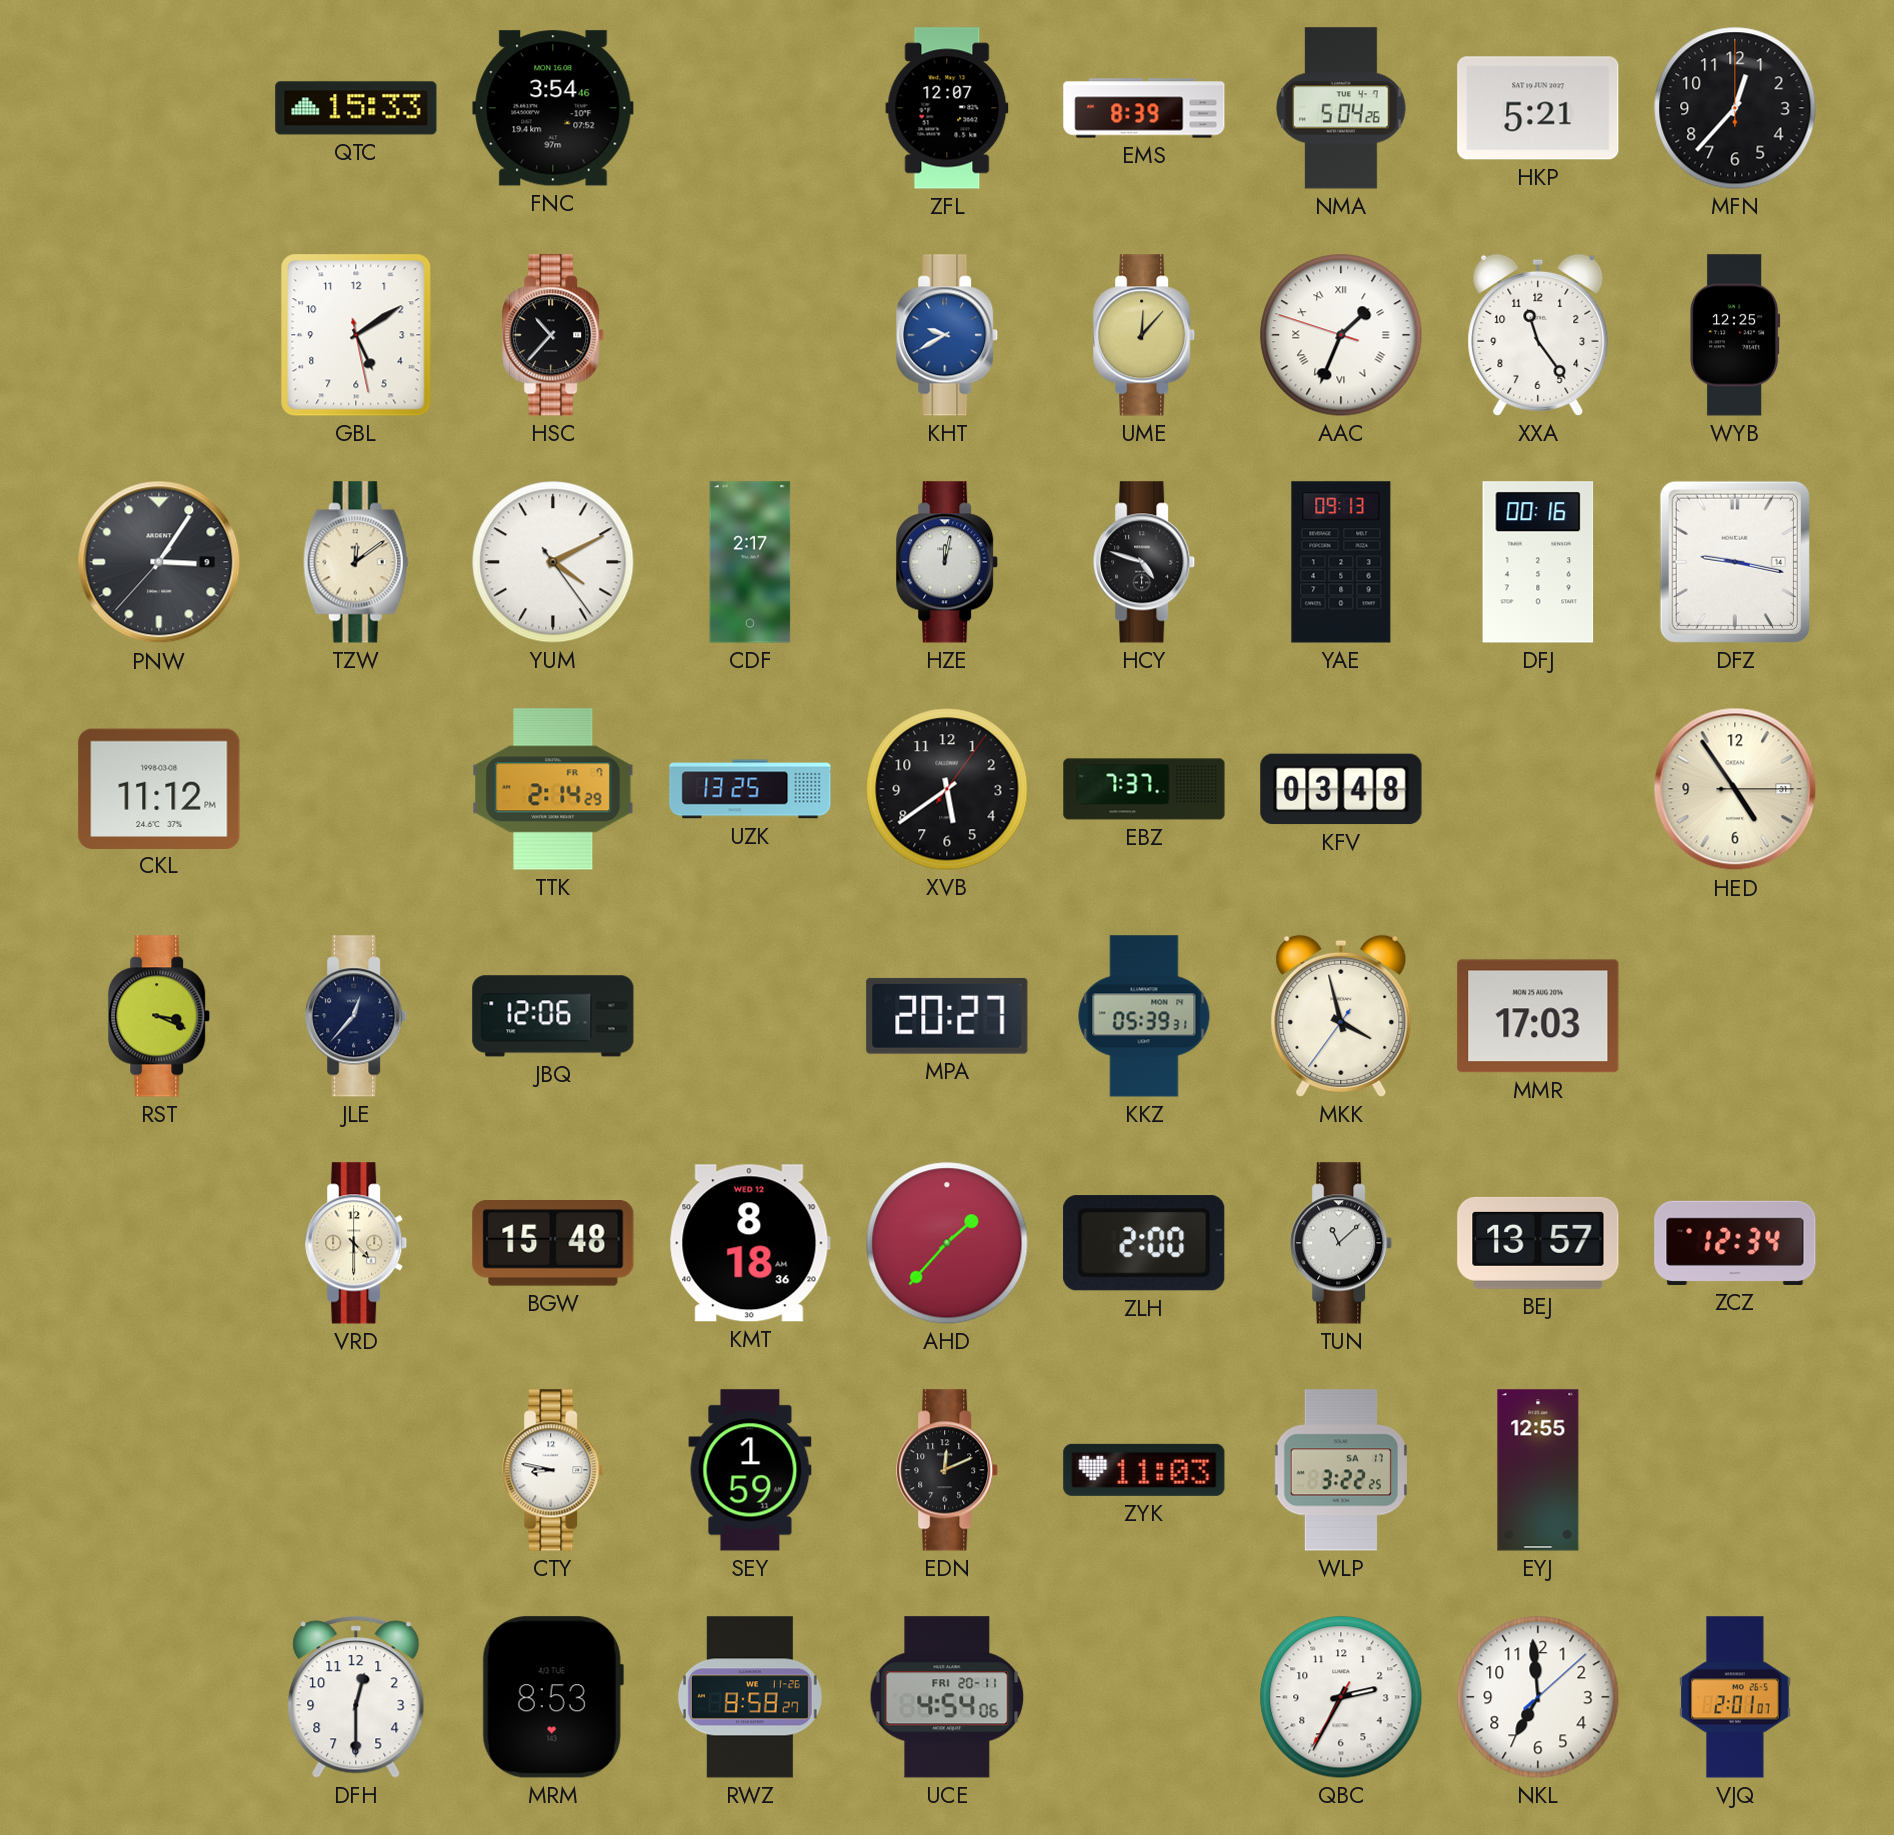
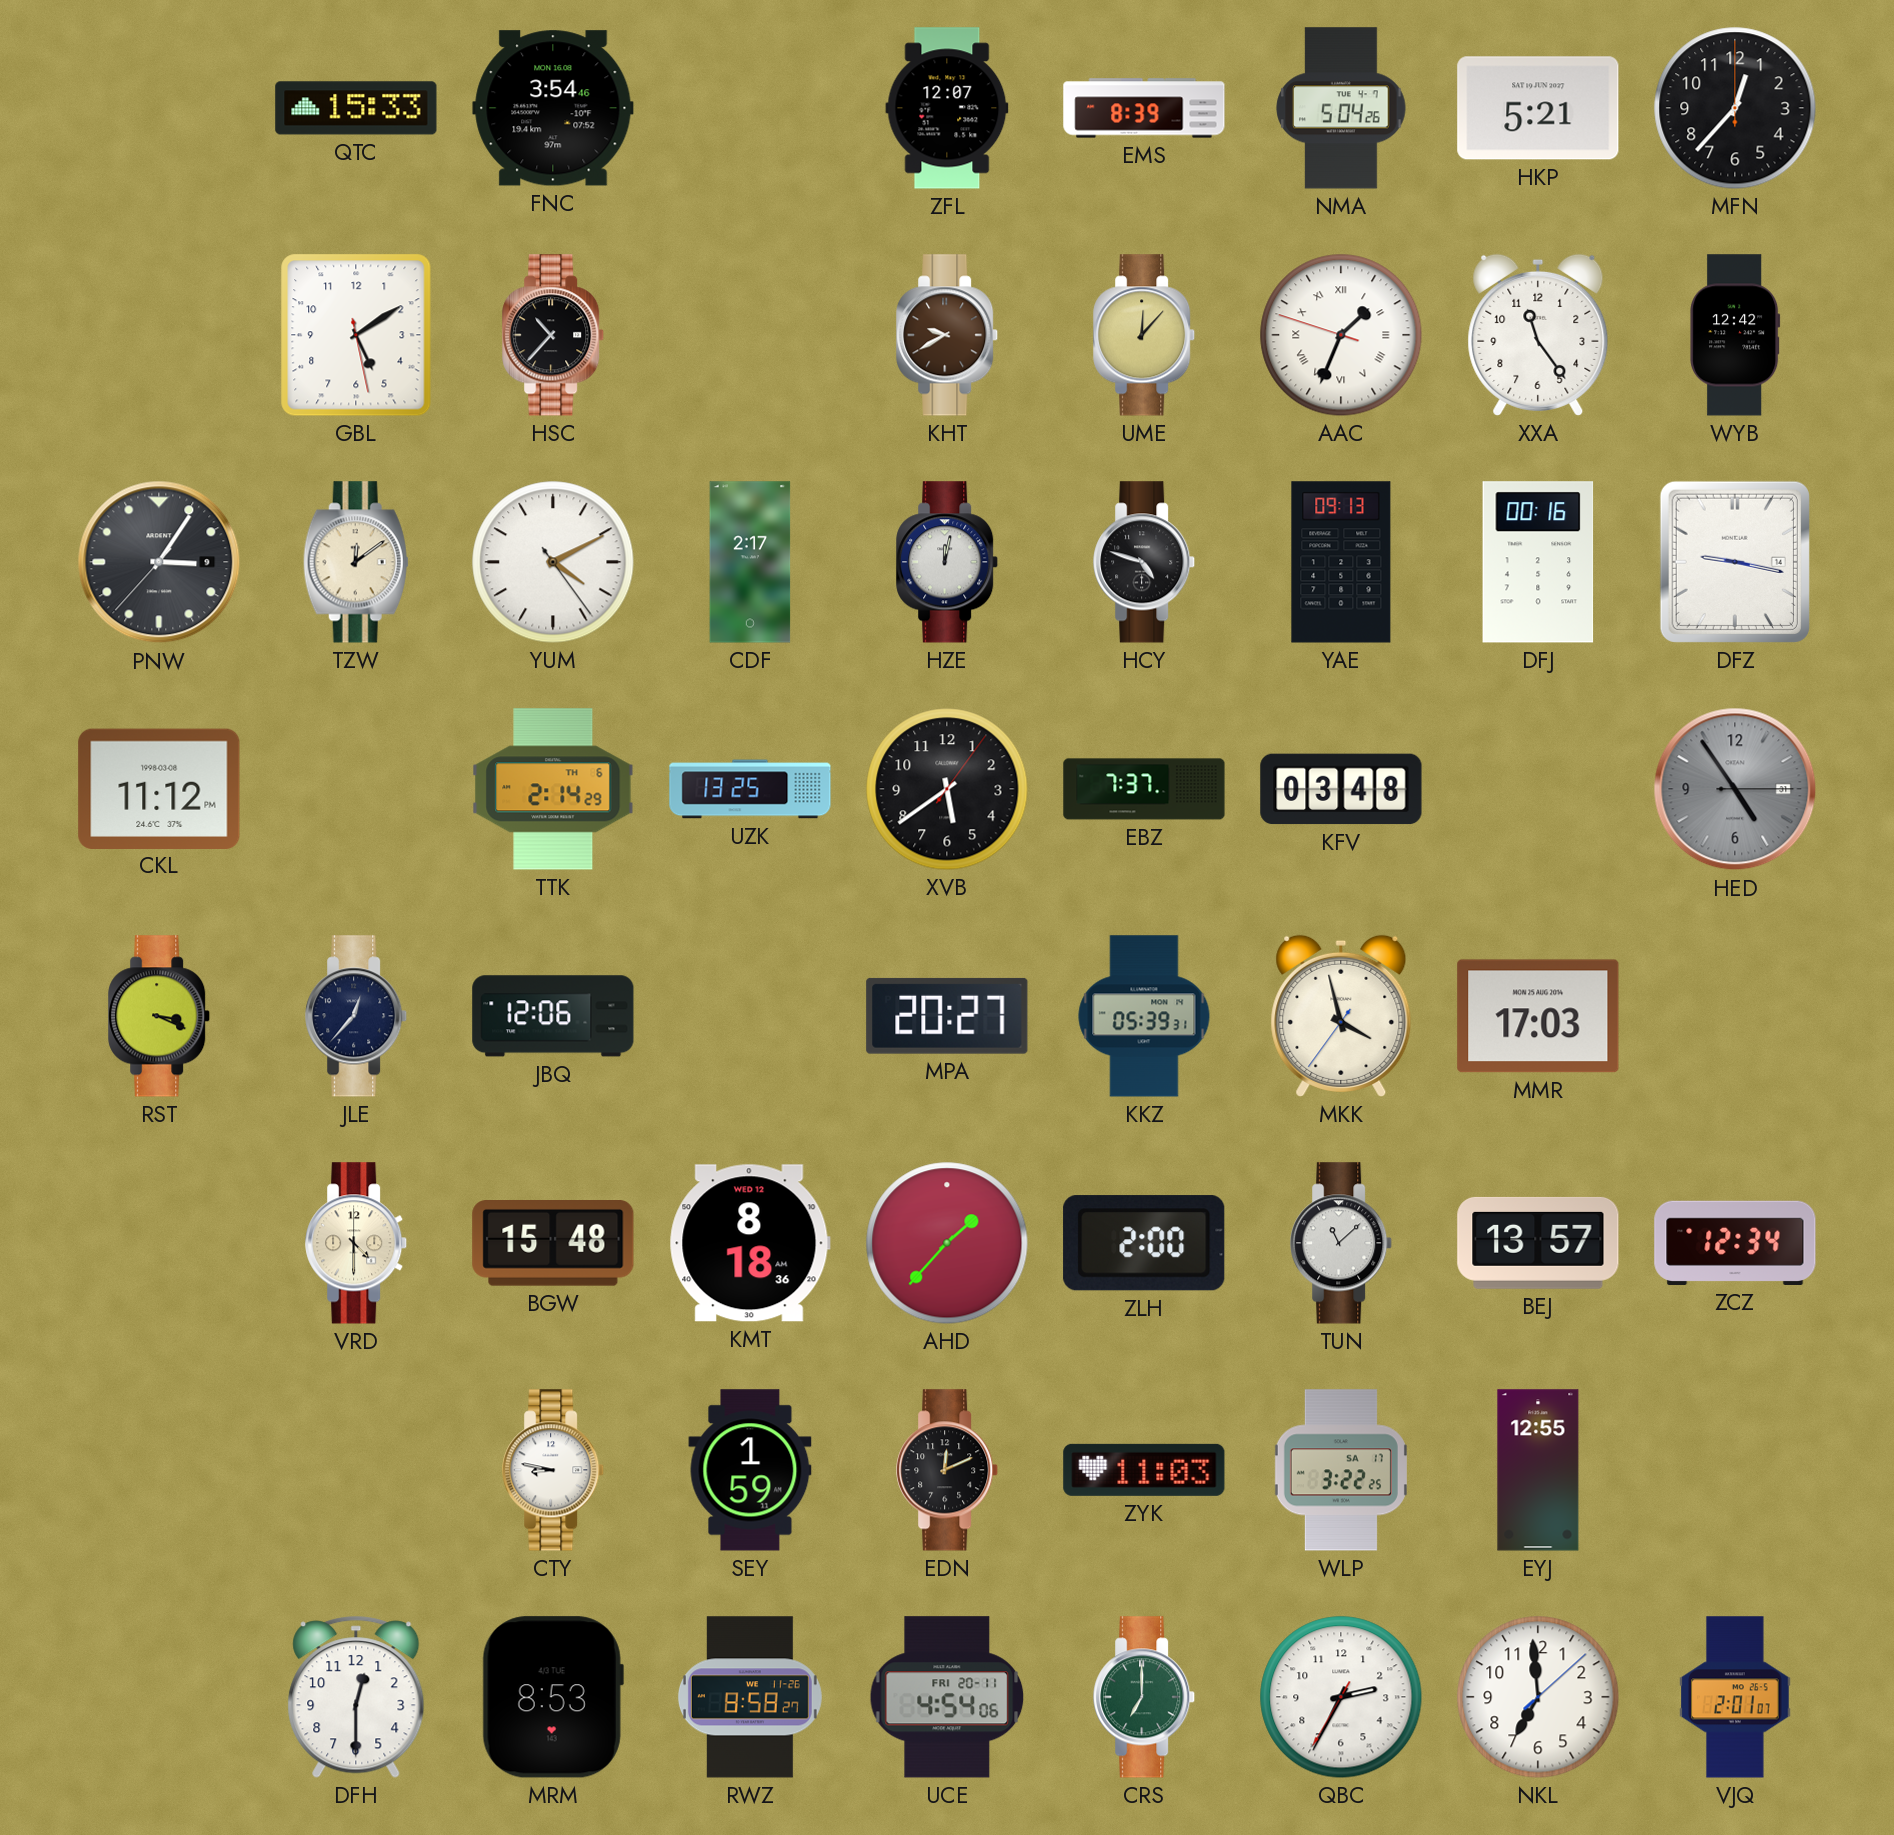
KHT dial: blue -> brown
WYB: 12:25 -> 12:42
TTK date: FR 7 -> TH 6
HED dial: cream -> grey
CRS: none -> 7:00
